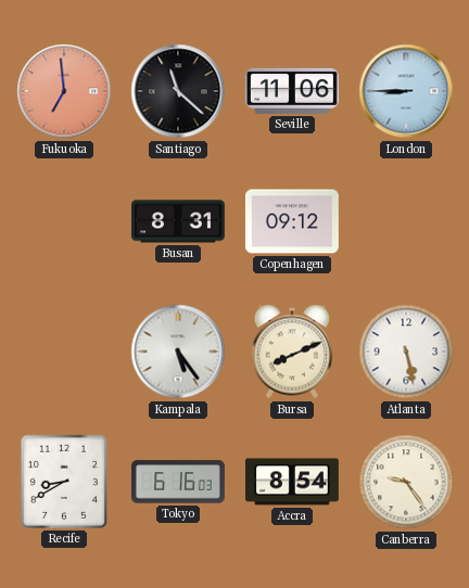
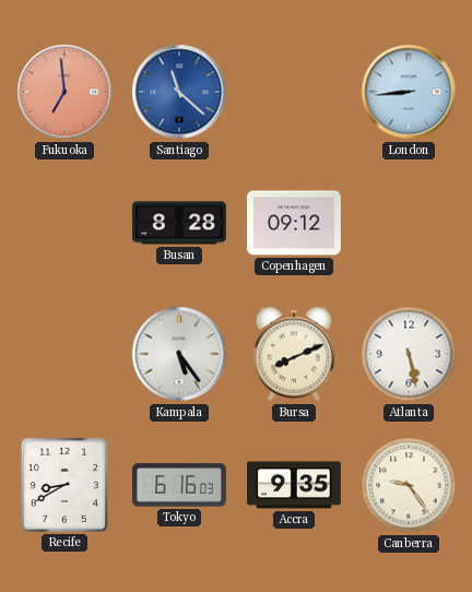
Santiago dial: black -> blue
Seville: 11:06 -> none
London: 8:45 -> 8:44
Busan: 8:31 -> 8:28
Accra: 8:54 -> 9:35
